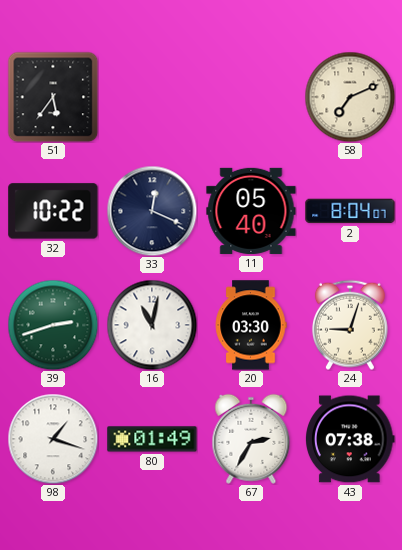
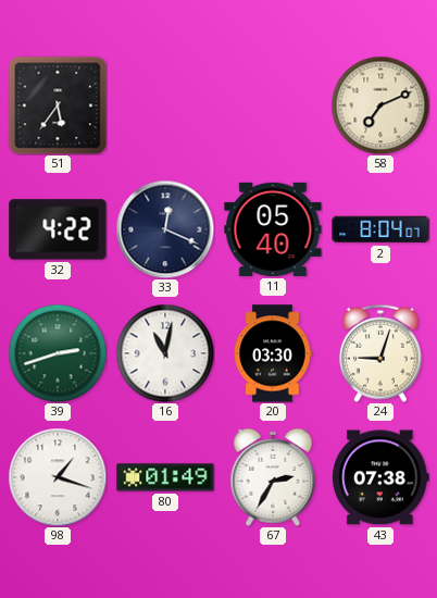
32: 10:22 -> 4:22
